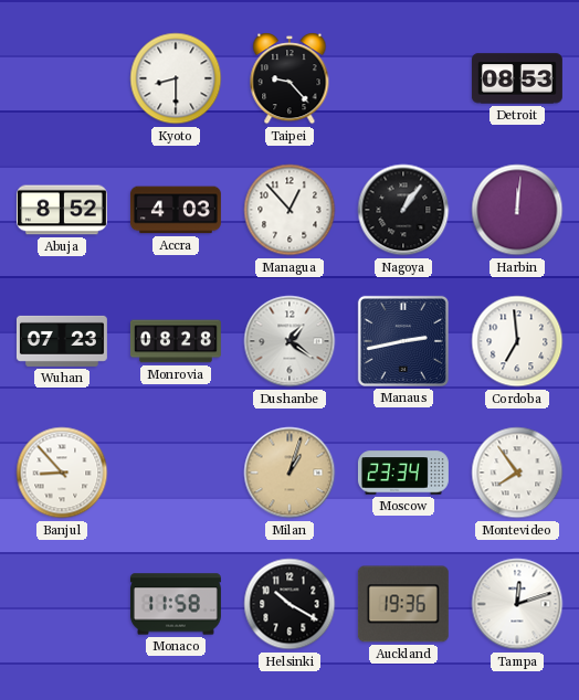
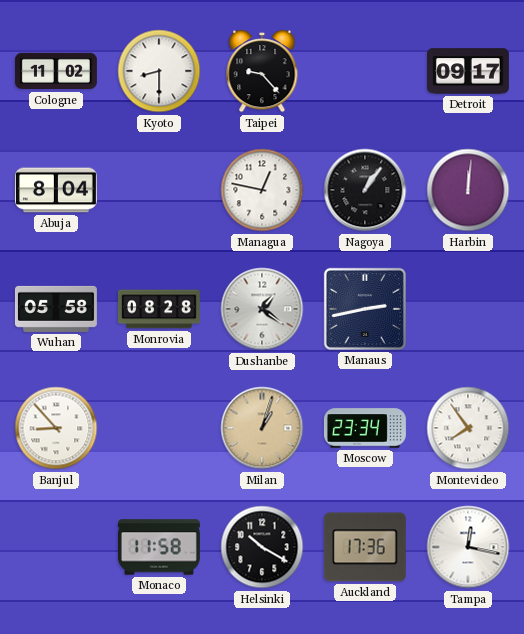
Cologne: none -> 11:02
Detroit: 08:53 -> 09:17
Abuja: 8:52 -> 8:04
Accra: 4:03 -> none
Managua: 12:53 -> 12:47
Wuhan: 07:23 -> 05:58
Cordoba: 6:59 -> none
Auckland: 19:36 -> 17:36
Tampa: 12:12 -> 12:17
